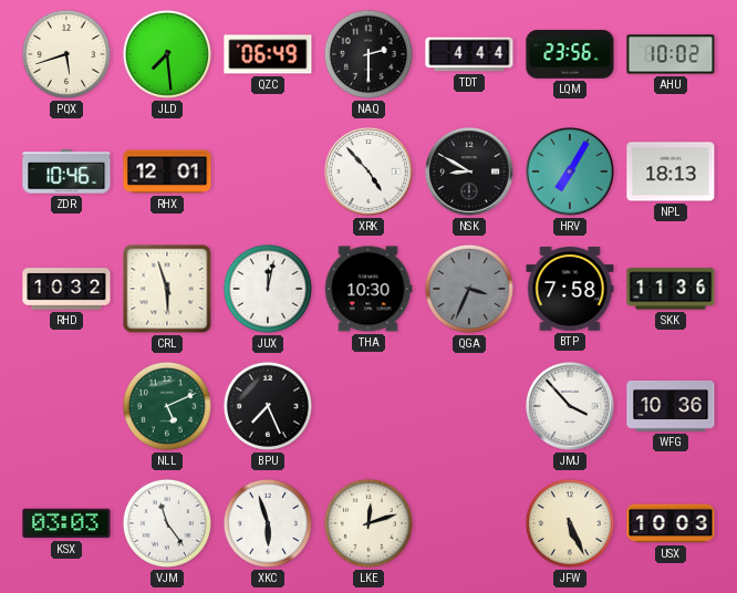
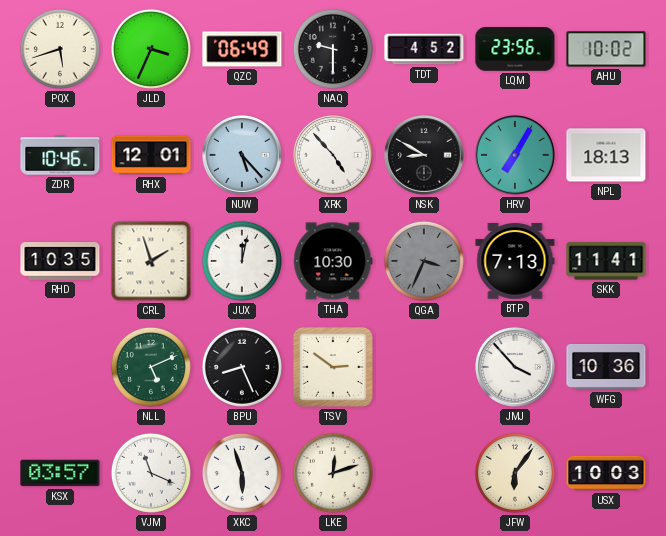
JLD: 7:29 -> 3:34
NAQ: 2:30 -> 9:30
TDT: 4:44 -> 4:52
NUW: none -> 5:23
RHD: 10:32 -> 10:35
CRL: 5:57 -> 1:57
BTP: 7:58 -> 7:13
SKK: 11:36 -> 11:41
BPU: 7:26 -> 8:26
TSV: none -> 2:51
KSX: 03:03 -> 03:57
VJM: 11:24 -> 11:19
JFW: 5:26 -> 6:06
